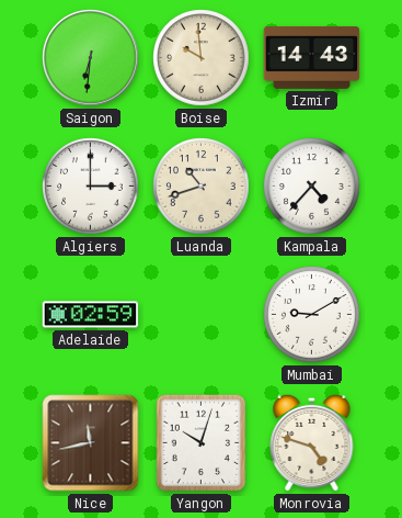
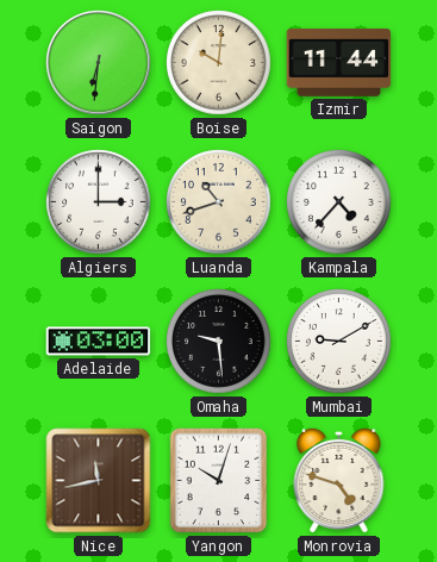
Boise: 9:59 -> 10:01
Izmir: 14:43 -> 11:44
Adelaide: 02:59 -> 03:00
Omaha: none -> 9:29
